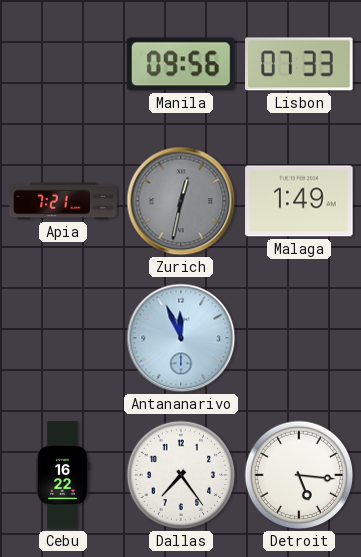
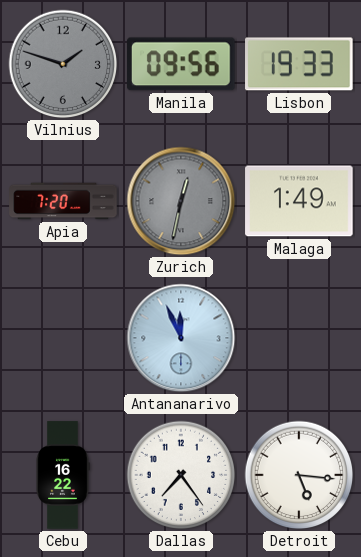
Vilnius: none -> 1:48
Lisbon: 07:33 -> 19:33
Apia: 7:21 -> 7:20
